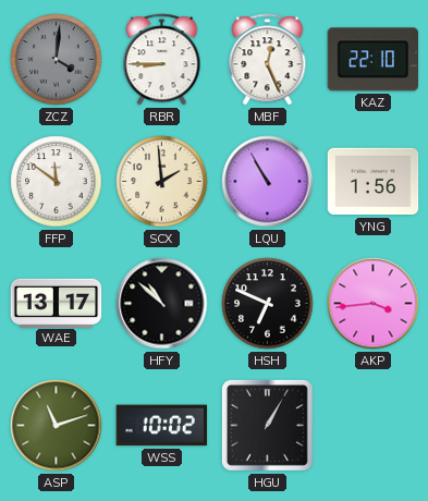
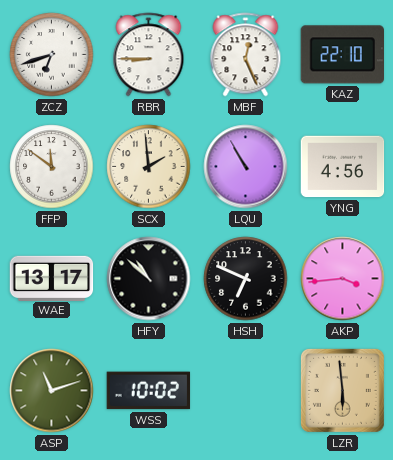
ZCZ: 4:01 -> 6:42
ZCZ dial: grey -> white
YNG: 1:56 -> 4:56
HGU: 1:05 -> none
LZR: none -> 5:59
